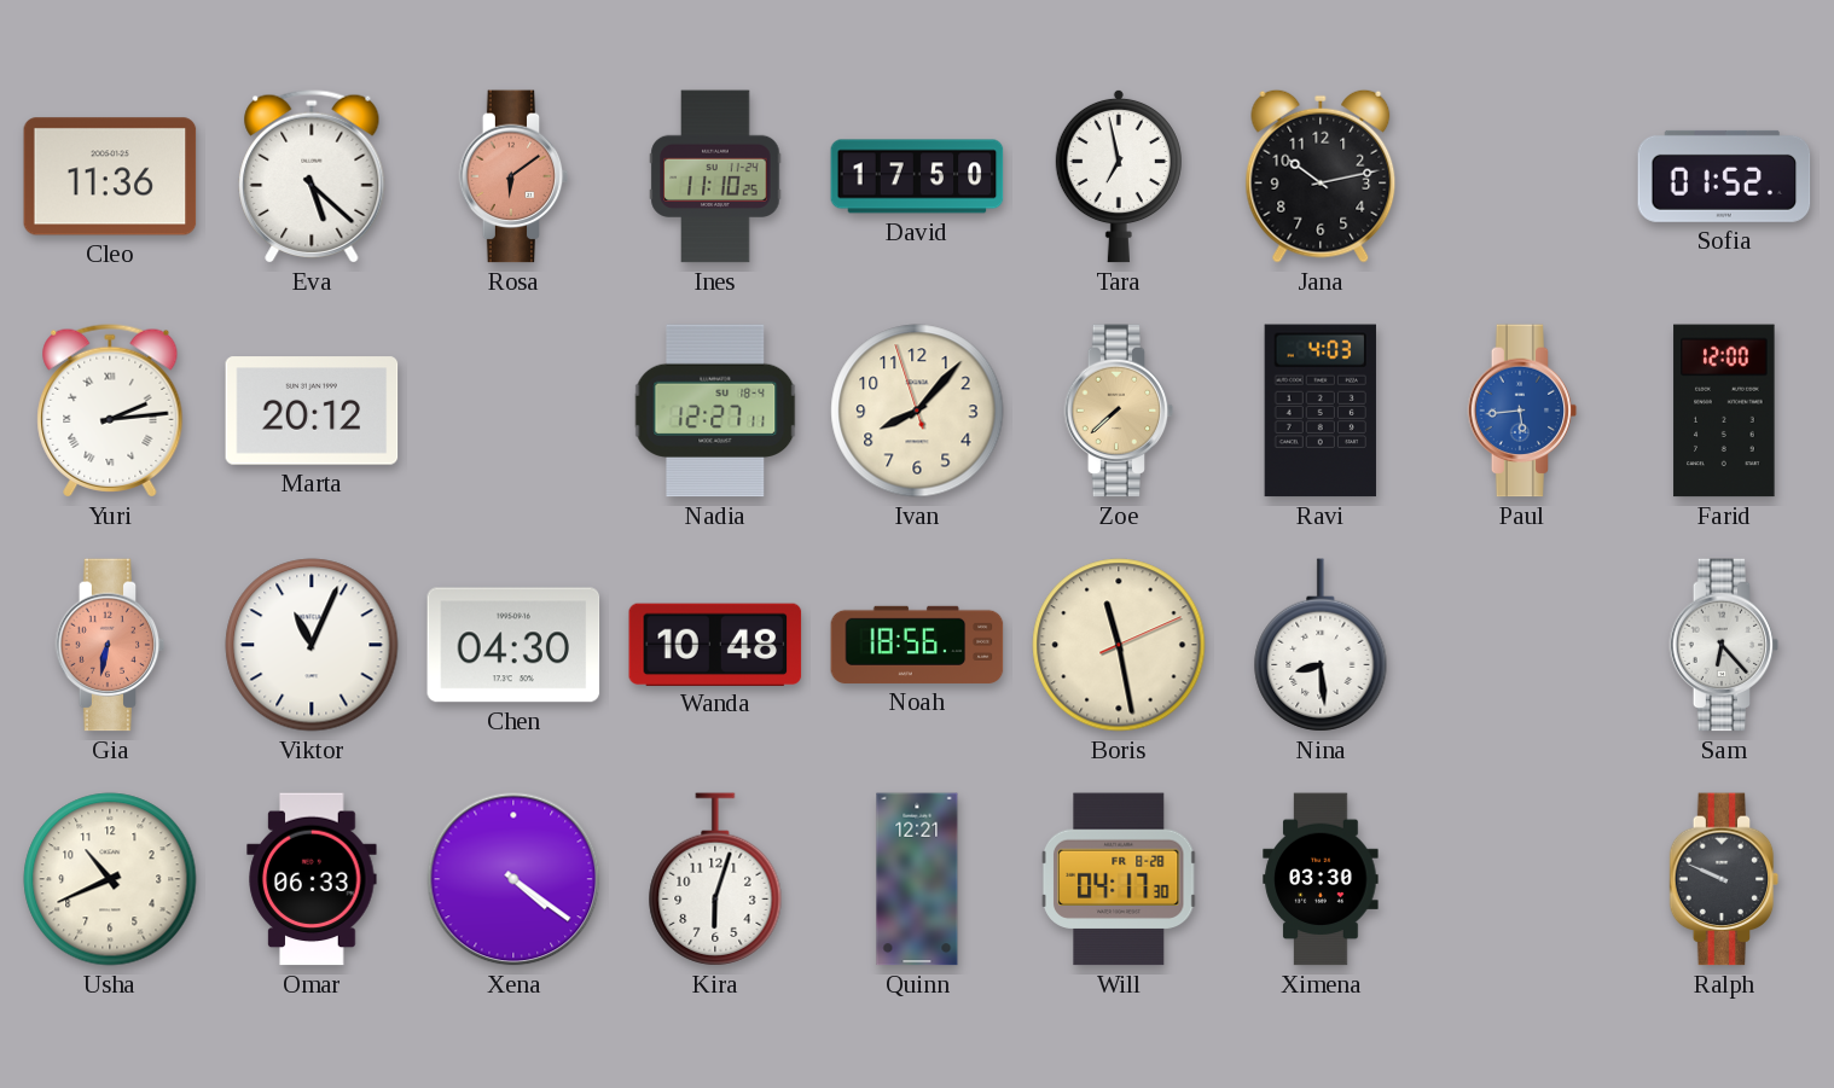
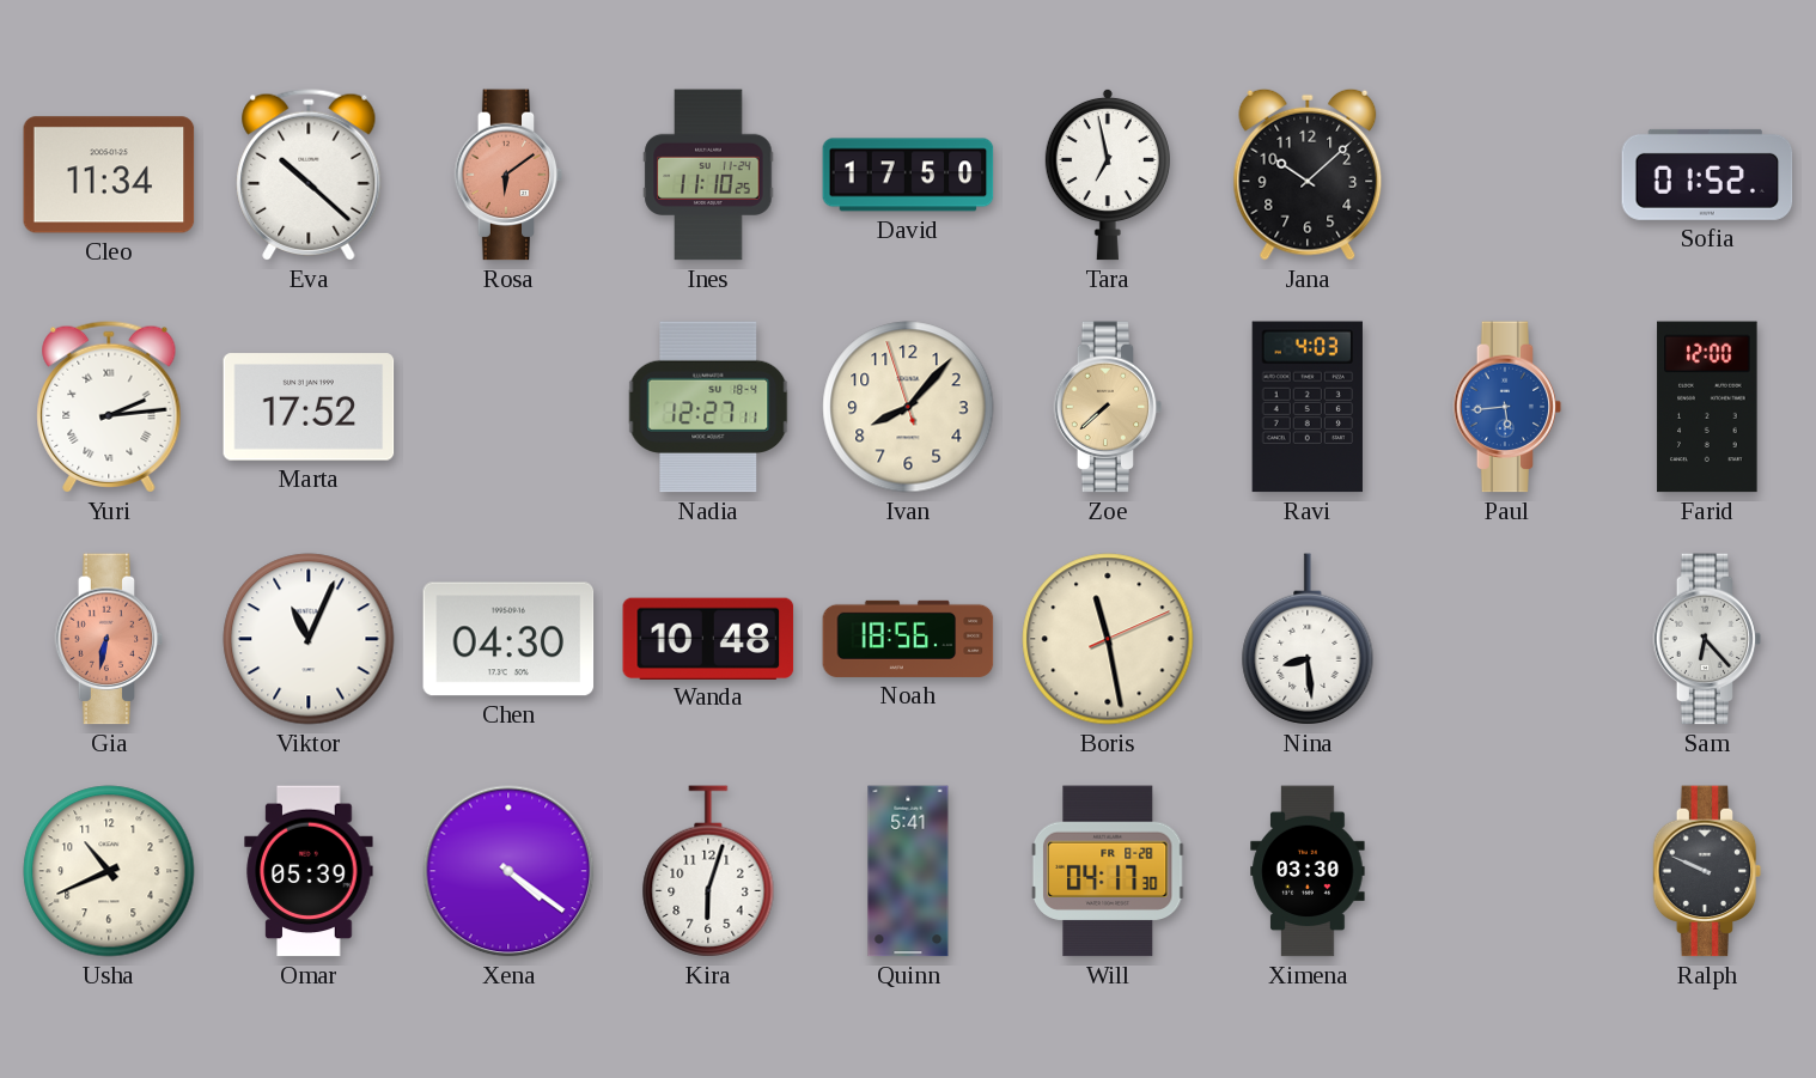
Cleo: 11:36 -> 11:34
Eva: 5:22 -> 10:22
Jana: 10:13 -> 10:08
Marta: 20:12 -> 17:52
Omar: 06:33 -> 05:39
Quinn: 12:21 -> 5:41
